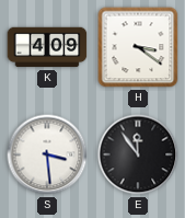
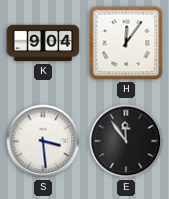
K: 4:09 -> 9:04
H: 3:21 -> 12:06
